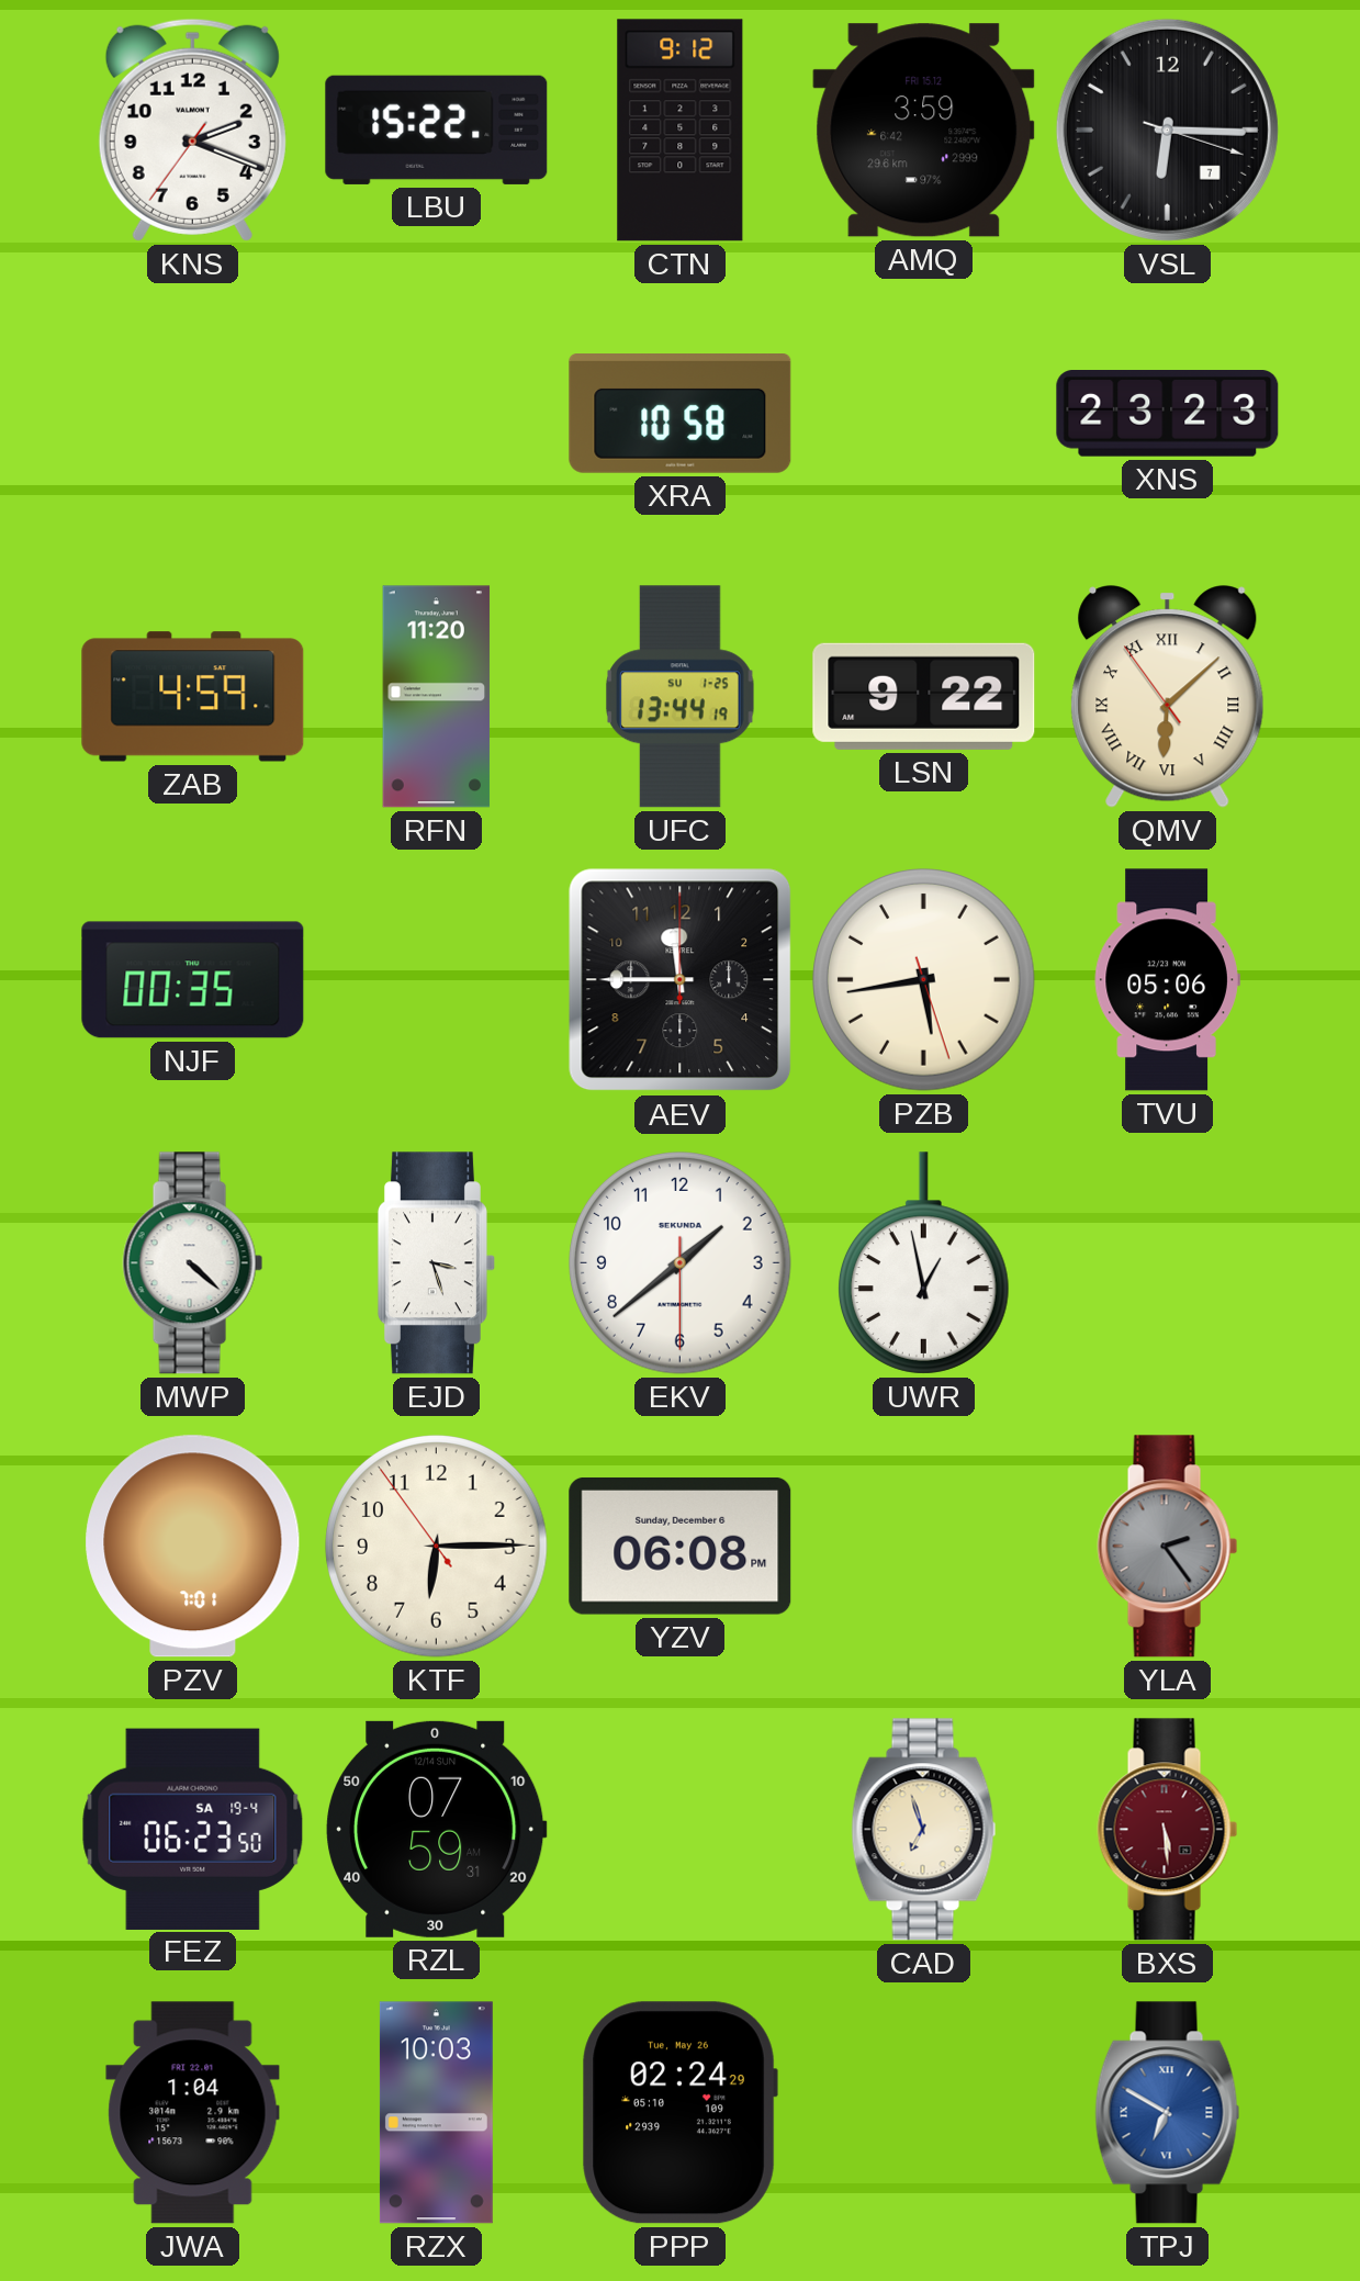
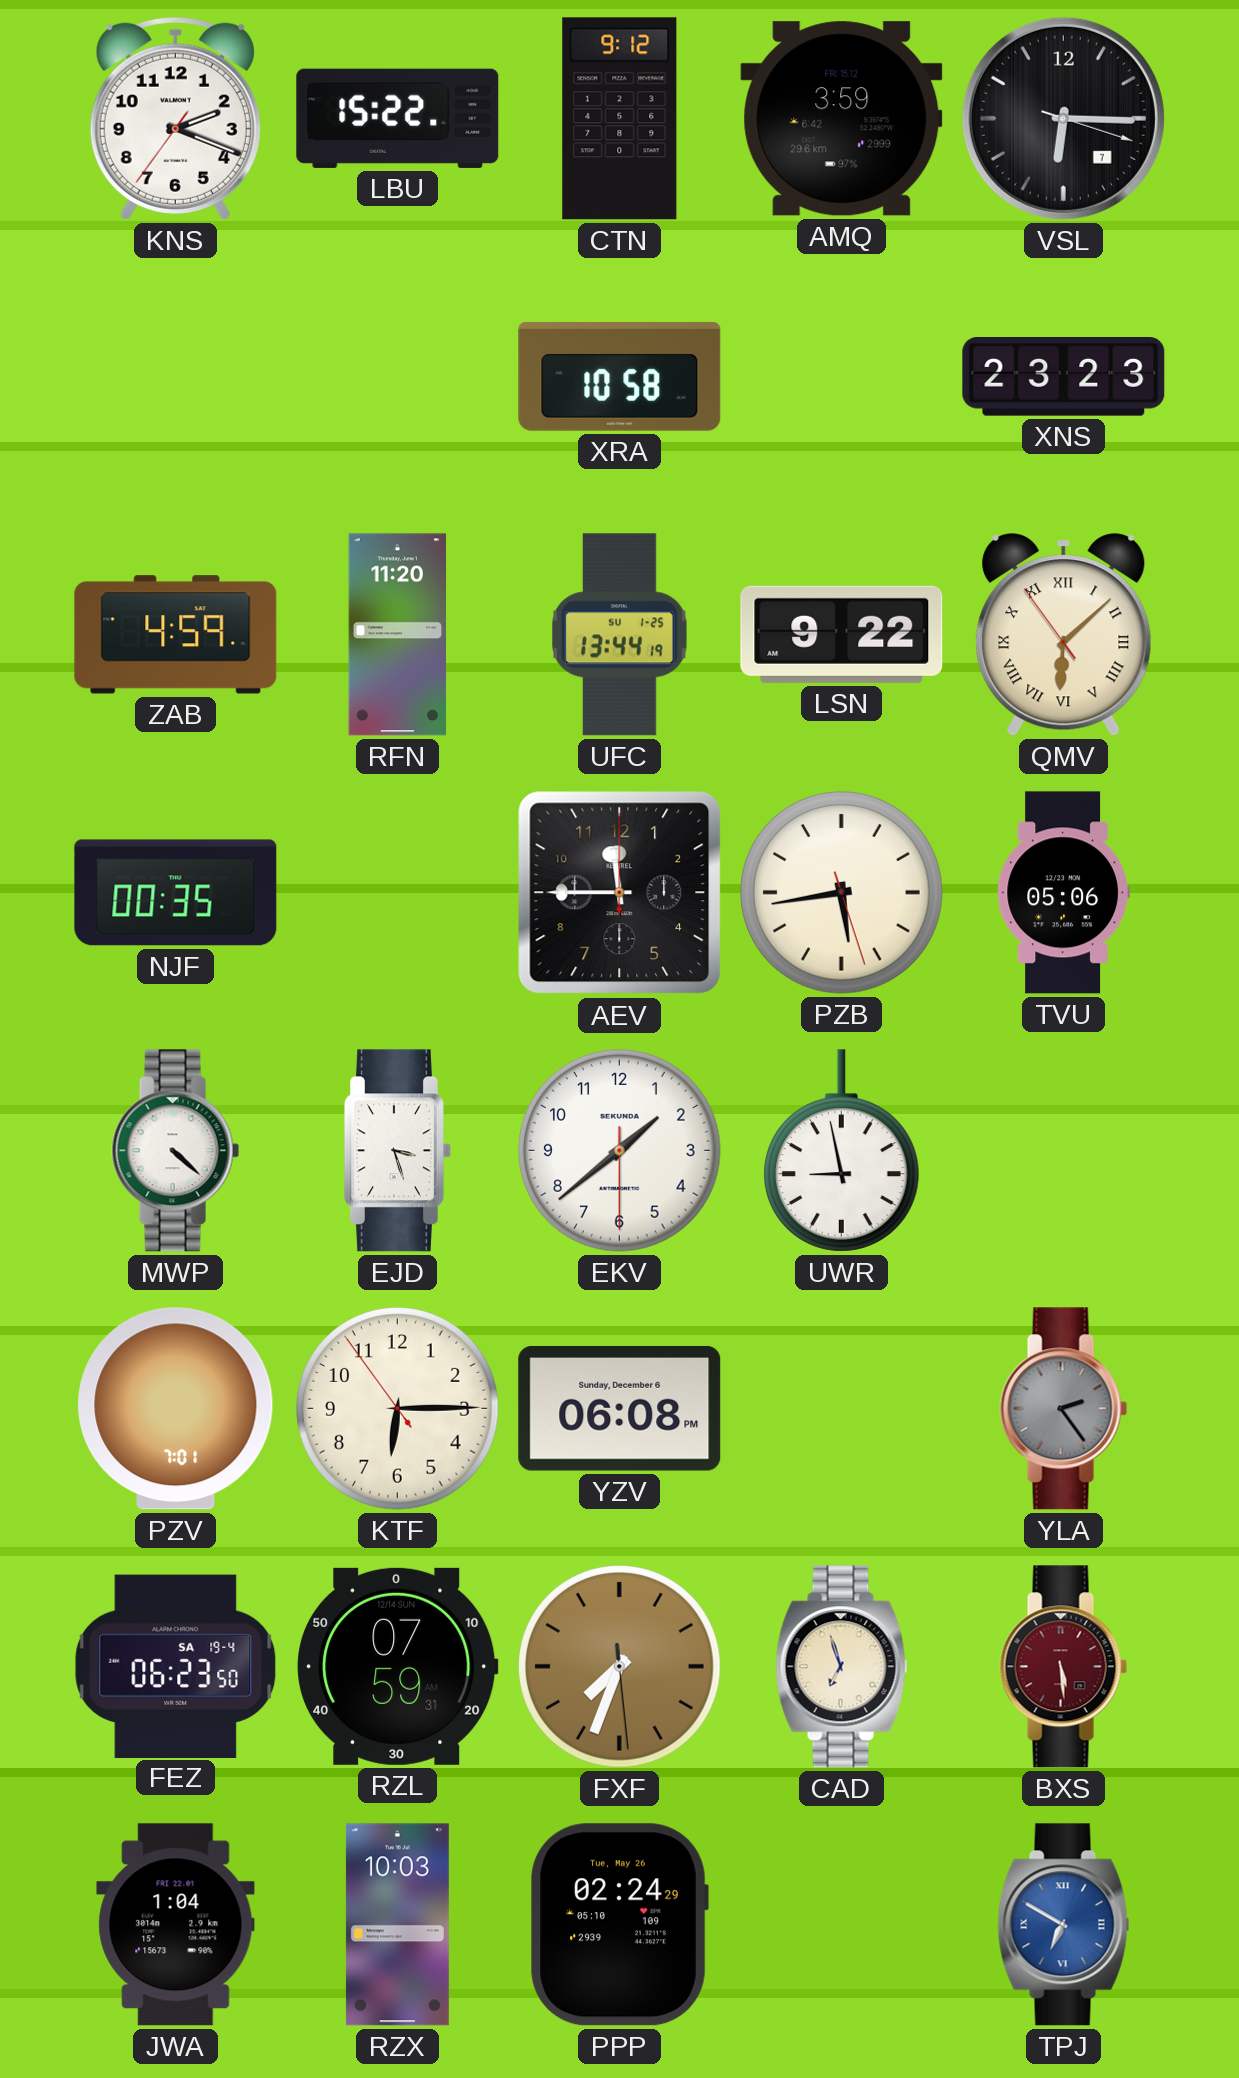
UWR: 12:58 -> 8:58
FXF: none -> 7:33
